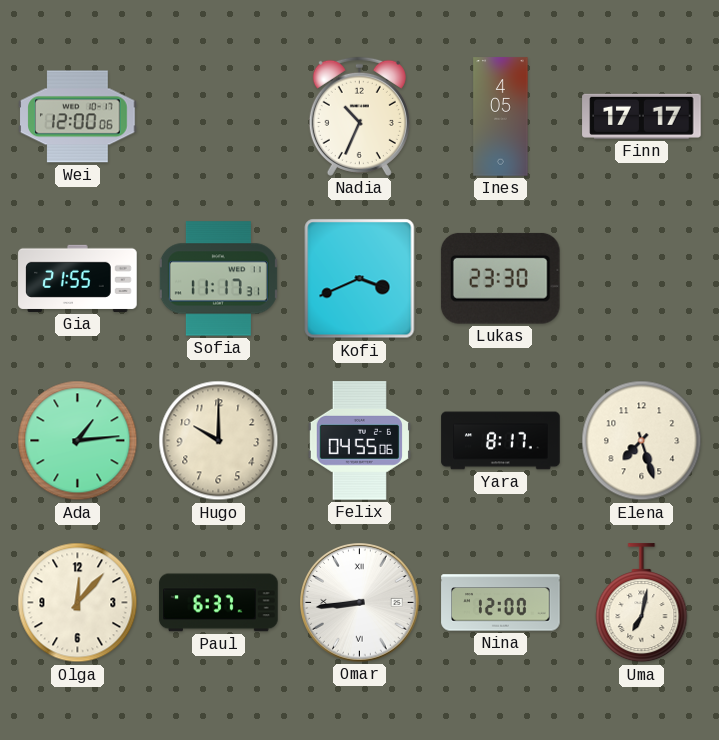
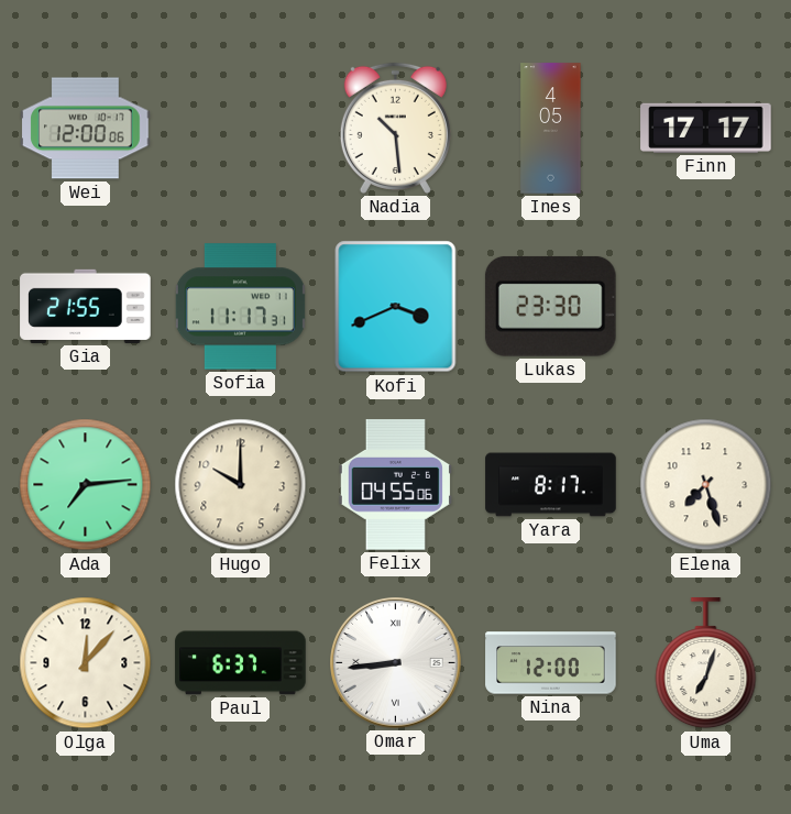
Nadia: 10:34 -> 10:29
Ada: 1:14 -> 7:14
Uma: 7:02 -> 7:03
